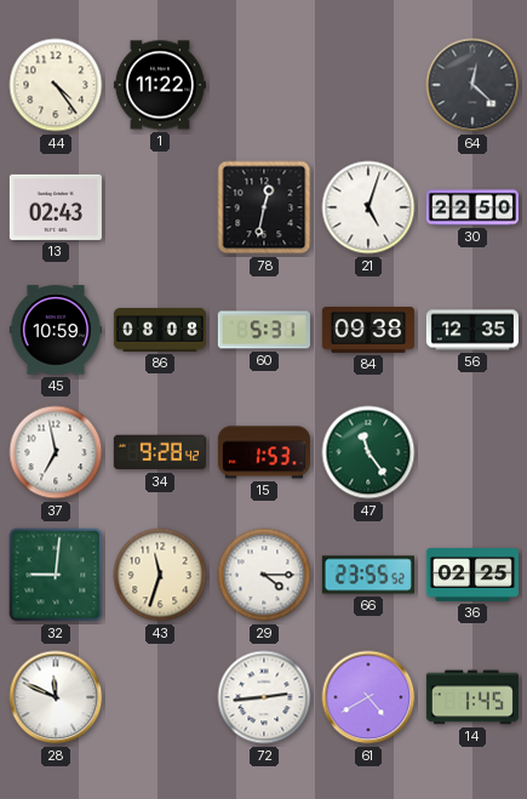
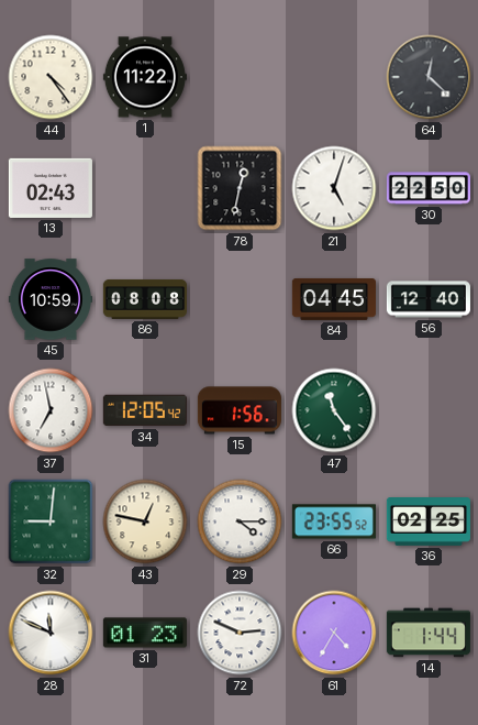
60: 5:31 -> none
84: 09:38 -> 04:45
56: 12:35 -> 12:40
34: 9:28 -> 12:05
15: 1:53 -> 1:56
43: 11:33 -> 12:47
31: none -> 01:23
72: 2:44 -> 2:49
61: 4:40 -> 4:35
14: 1:45 -> 1:44
